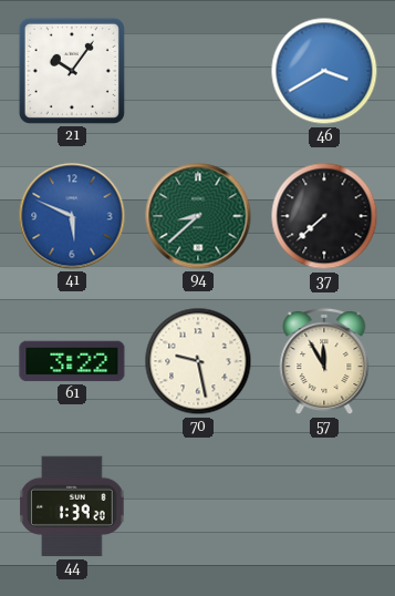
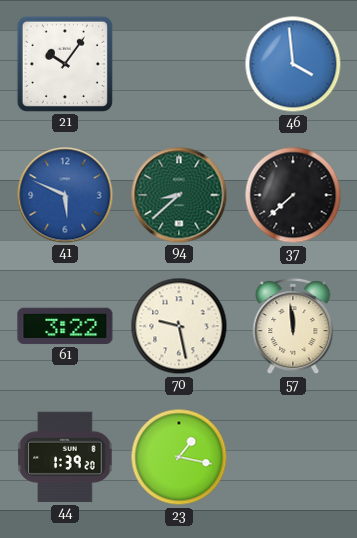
46: 3:40 -> 3:59
57: 11:55 -> 11:59
23: none -> 1:17
